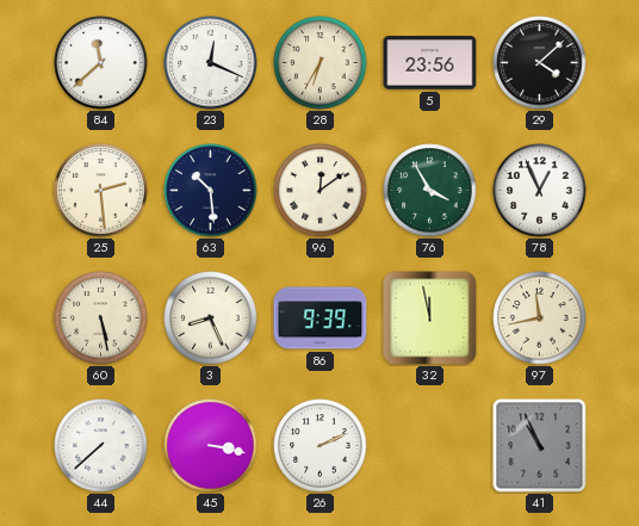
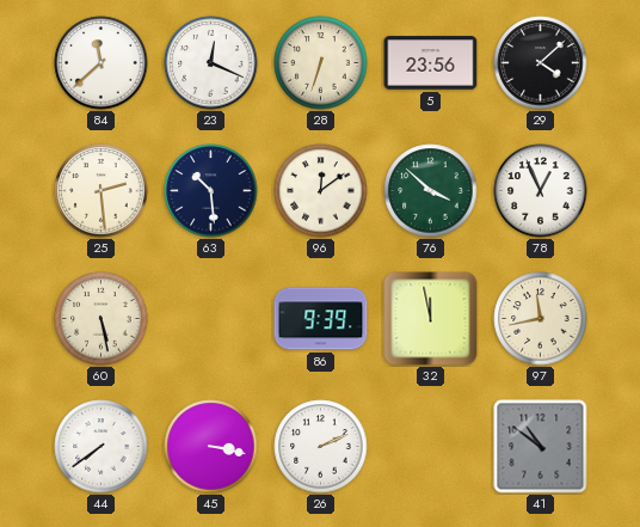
28: 6:35 -> 6:33
76: 3:55 -> 3:52
3: 8:26 -> none
44: 7:38 -> 7:39
41: 10:56 -> 10:51
